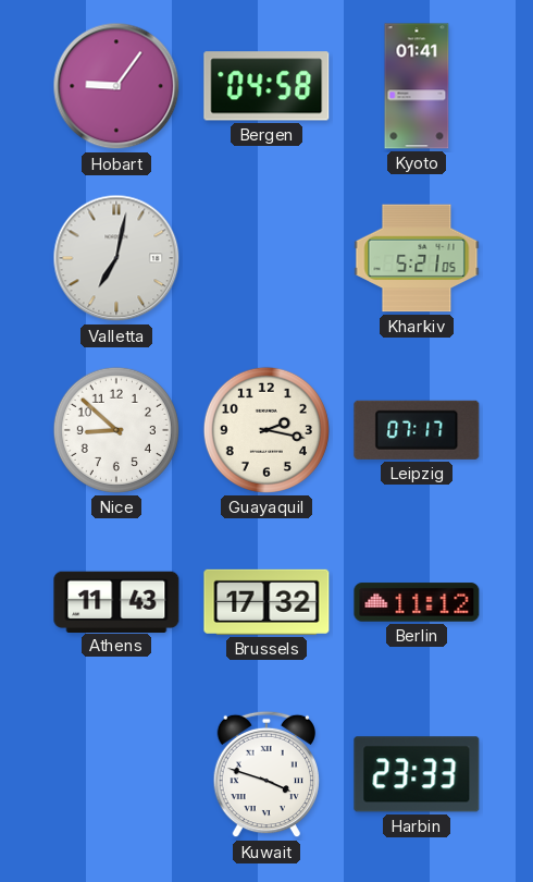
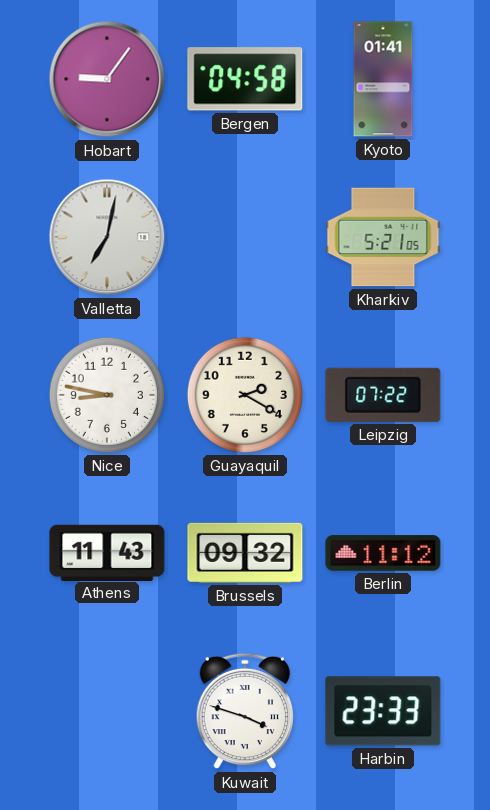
Nice: 8:52 -> 8:47
Guayaquil: 2:17 -> 2:20
Leipzig: 07:17 -> 07:22
Brussels: 17:32 -> 09:32
